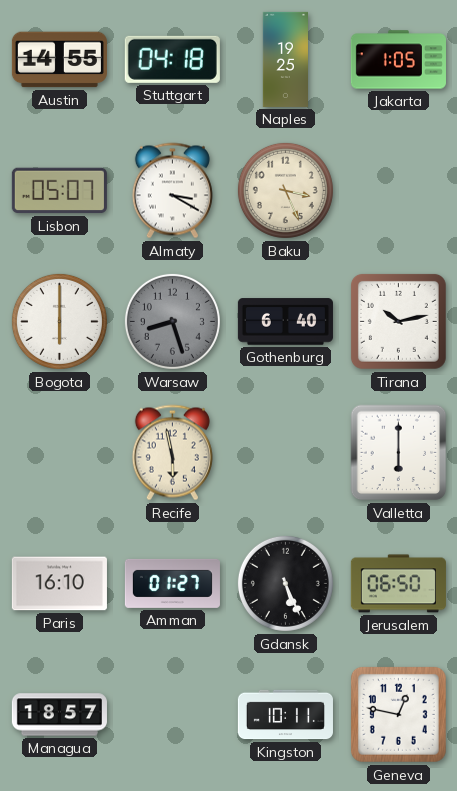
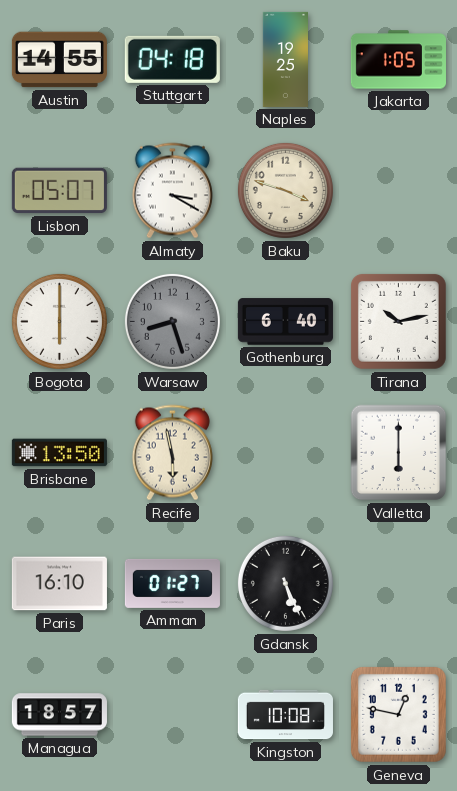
Baku: 3:26 -> 3:48
Brisbane: none -> 13:50
Jerusalem: 06:50 -> none
Kingston: 10:11 -> 10:08
